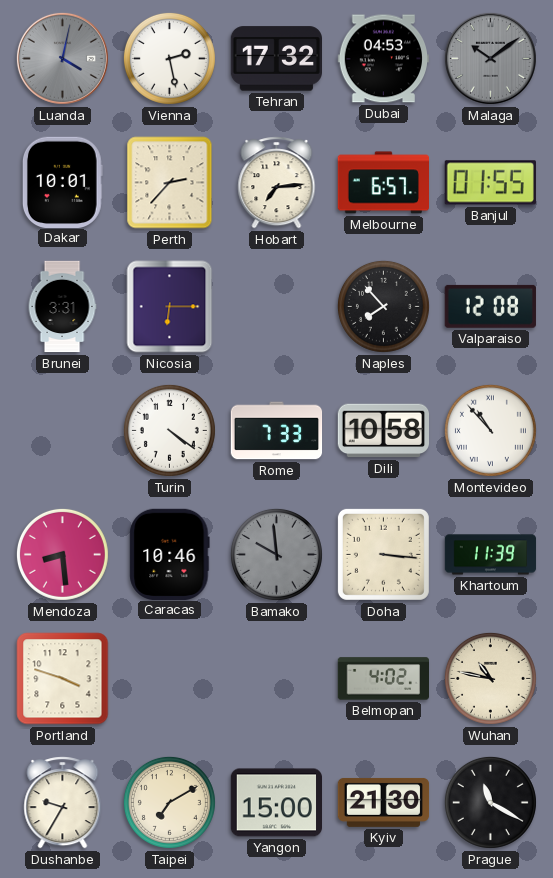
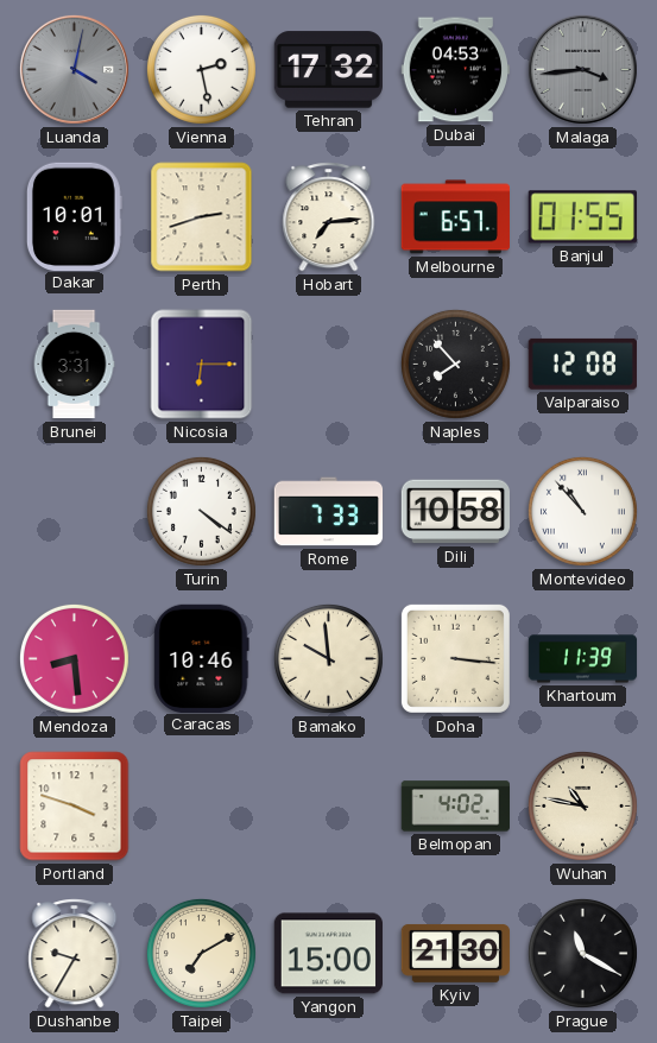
Malaga: 10:09 -> 3:44
Perth: 2:37 -> 2:42
Bamako dial: grey -> cream
